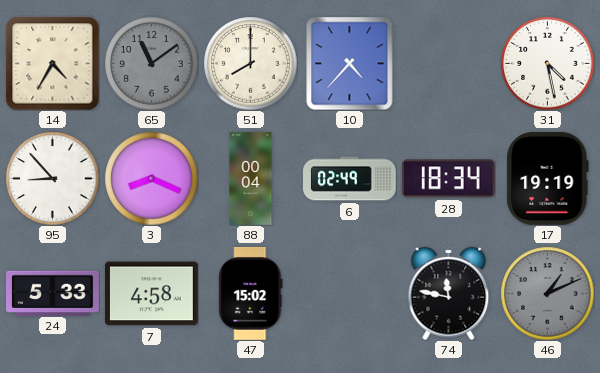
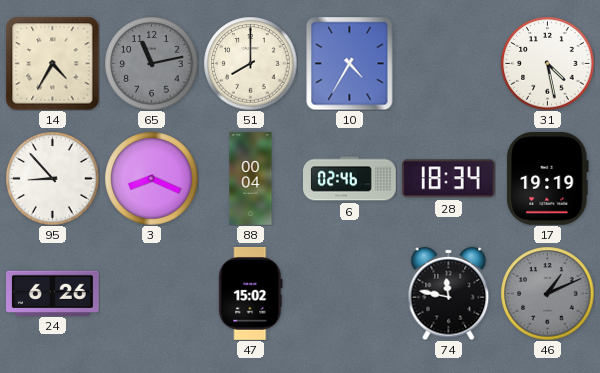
65: 11:09 -> 11:13
10: 4:37 -> 4:35
6: 02:49 -> 02:46
24: 5:33 -> 6:26
7: 4:58 -> none
